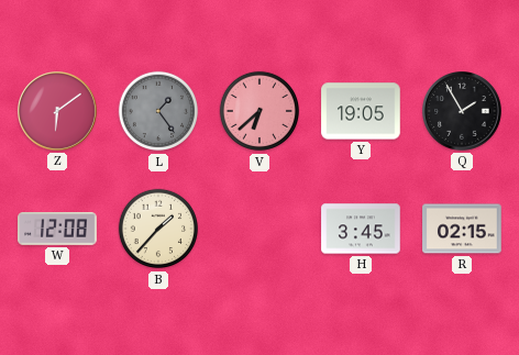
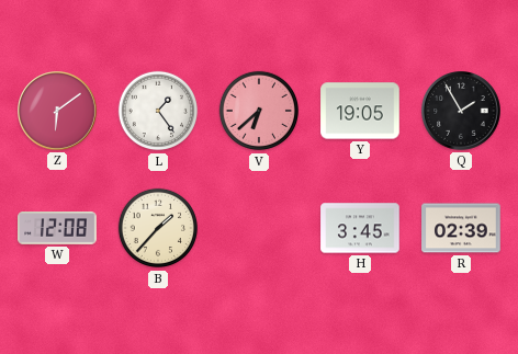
L dial: grey -> white
R: 02:15 -> 02:39
